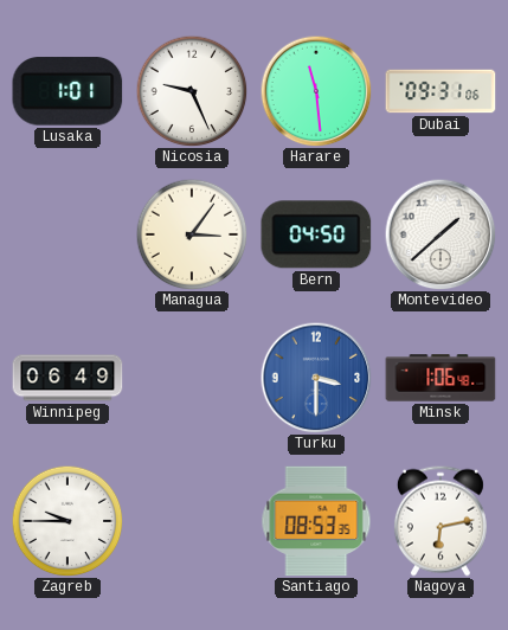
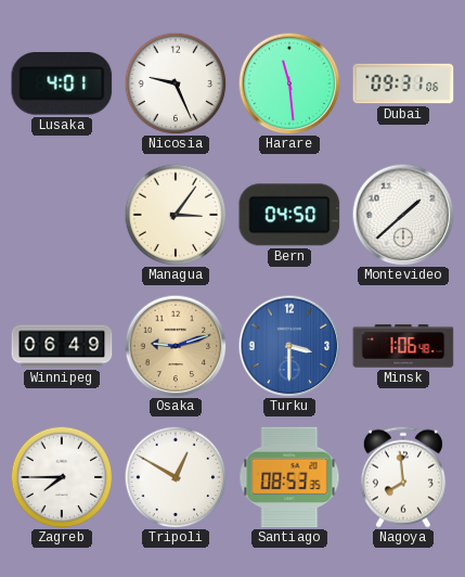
Lusaka: 1:01 -> 4:01
Osaka: none -> 9:12
Zagreb: 9:45 -> 7:45
Tripoli: none -> 12:50
Nagoya: 6:13 -> 7:59
